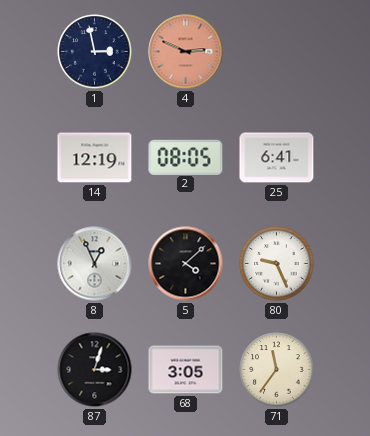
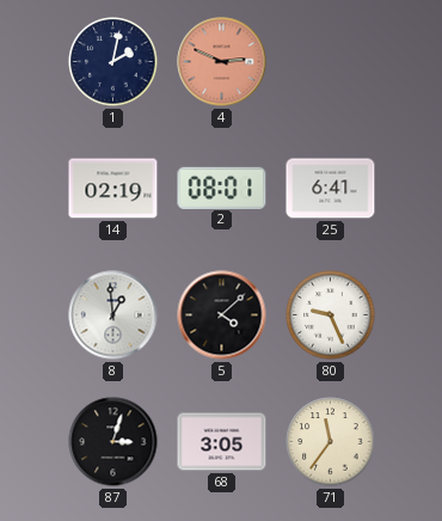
1: 2:58 -> 2:02
14: 12:19 -> 02:19
2: 08:05 -> 08:01
8: 12:56 -> 12:59
